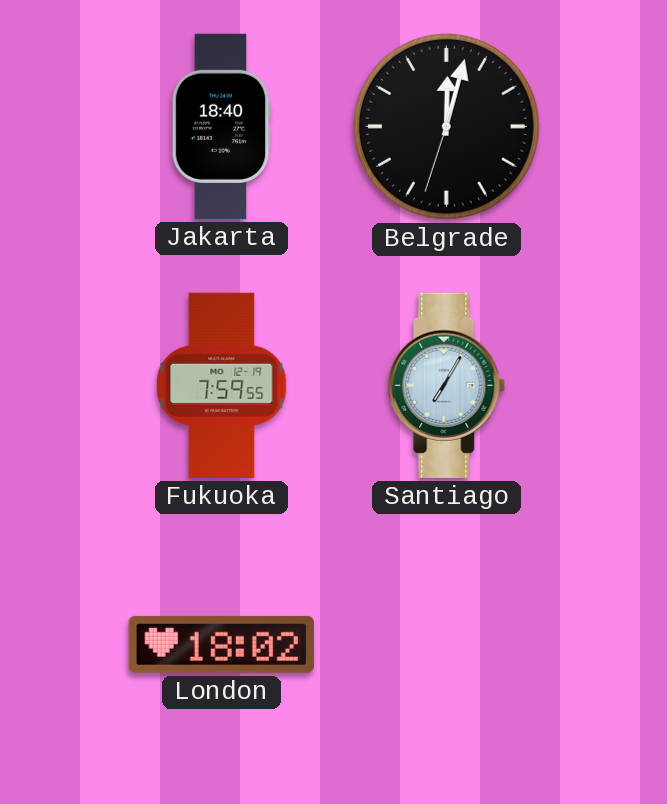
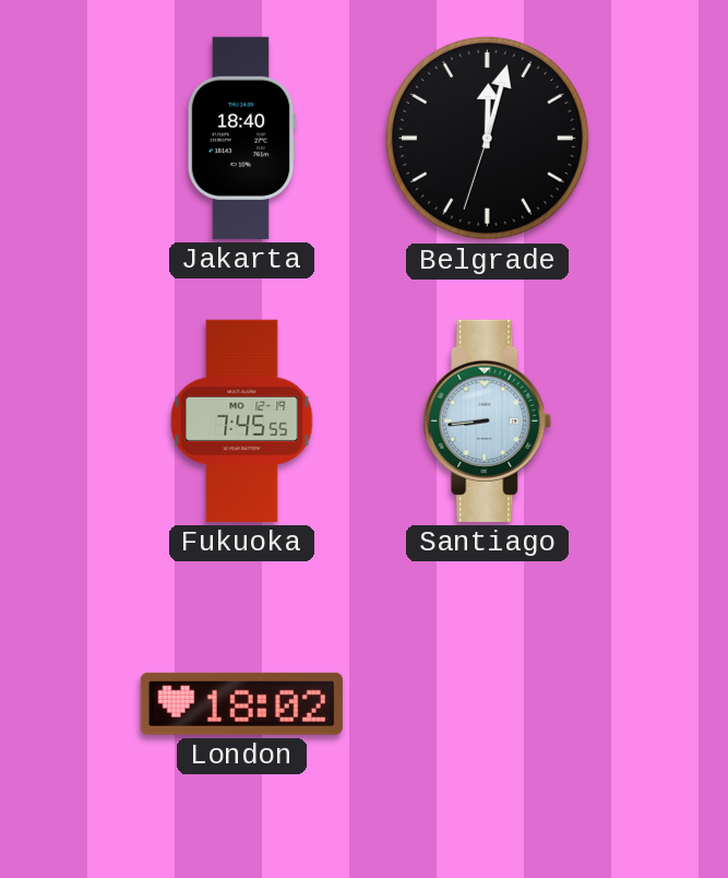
Fukuoka: 7:59 -> 7:45
Santiago: 7:05 -> 8:44
